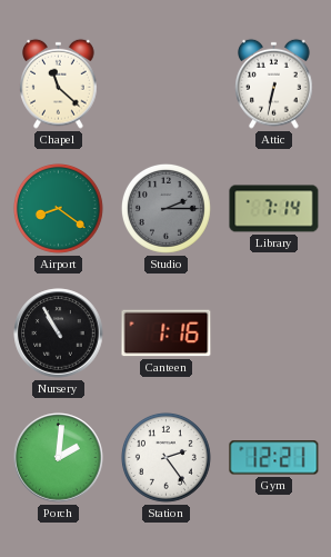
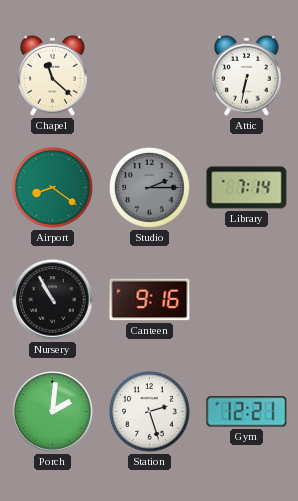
Canteen: 1:16 -> 9:16
Station: 2:24 -> 2:27
